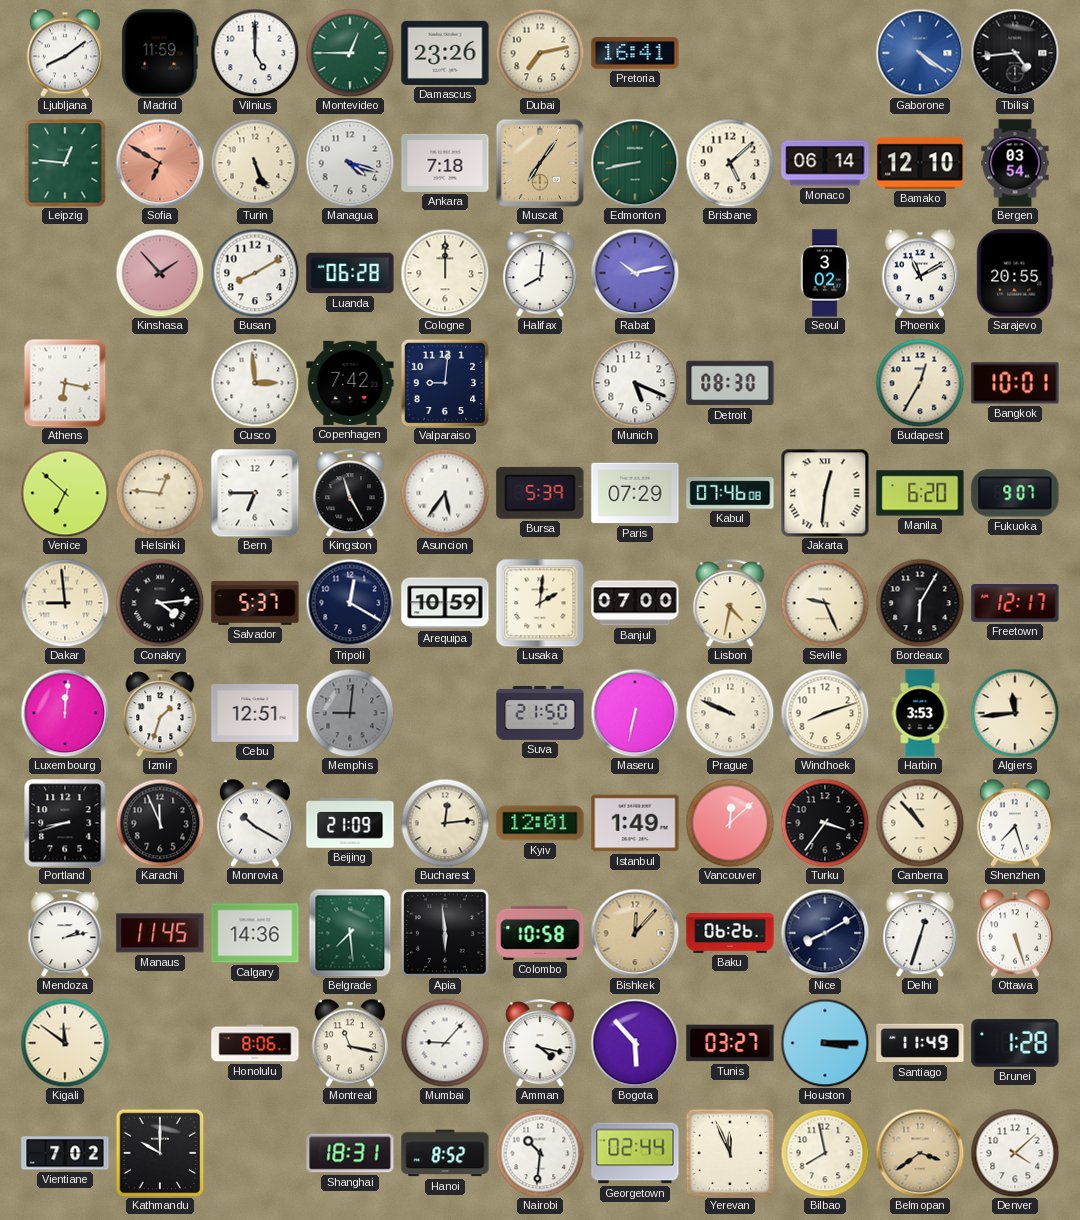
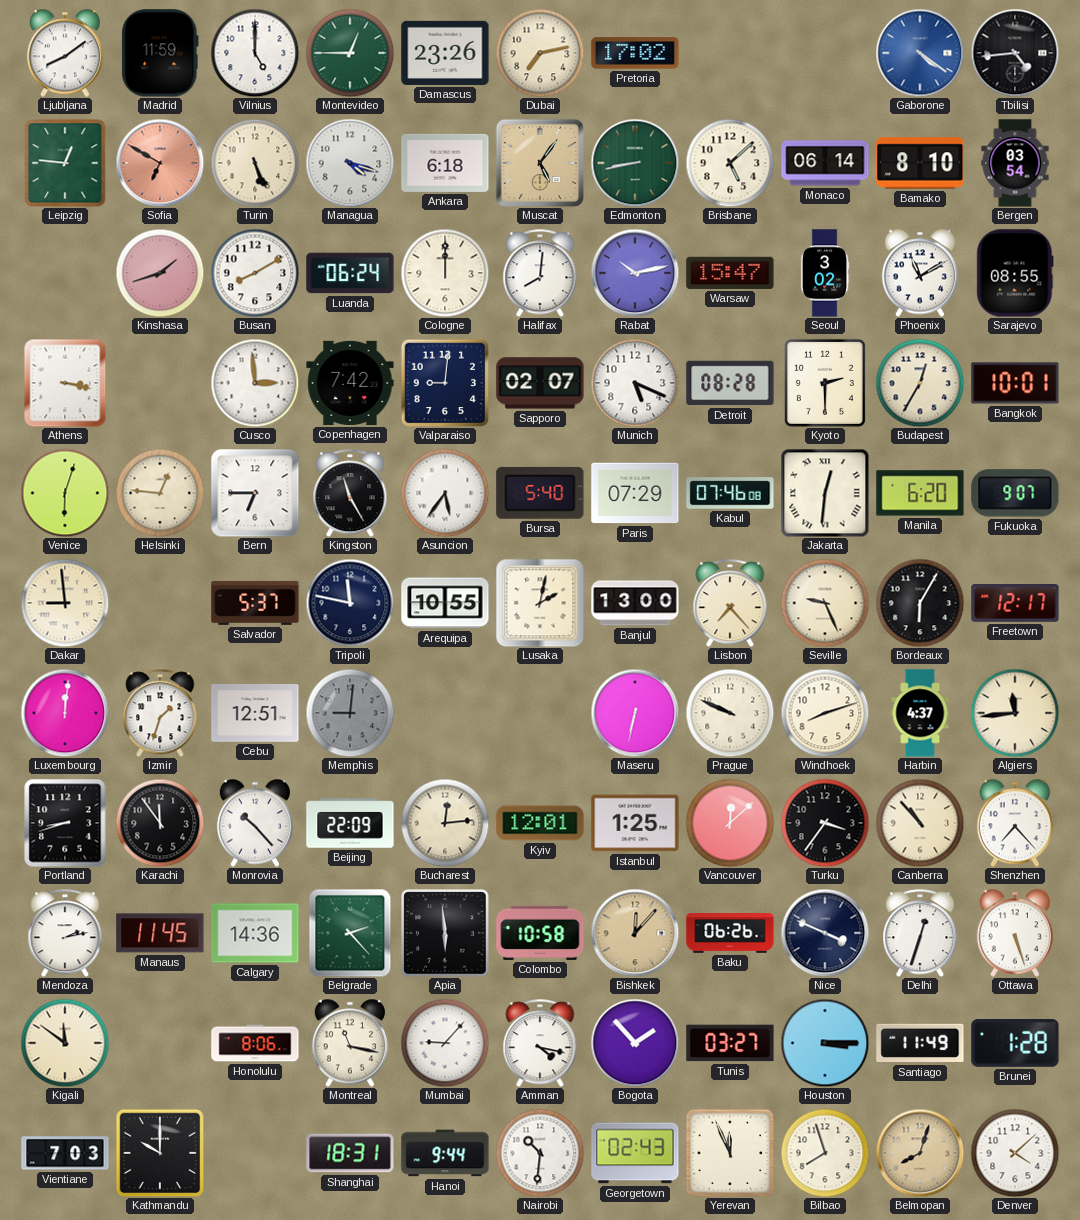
Pretoria: 16:41 -> 17:02
Ankara: 7:18 -> 6:18
Muscat: 7:06 -> 5:06
Bamako: 12:10 -> 8:10
Kinshasa: 1:53 -> 1:42
Luanda: 06:28 -> 06:24
Warsaw: none -> 15:47
Sarajevo: 20:55 -> 08:55
Athens: 6:17 -> 3:17
Sapporo: none -> 02:07
Detroit: 08:30 -> 08:28
Kyoto: none -> 2:30
Venice: 6:52 -> 6:03
Bursa: 5:39 -> 5:40
Conakry: 4:14 -> none
Tripoli: 12:20 -> 11:47
Arequipa: 10:59 -> 10:55
Lusaka: 2:01 -> 2:02
Banjul: 07:00 -> 13:00
Lisbon: 4:32 -> 7:23
Suva: 21:50 -> none
Harbin: 3:53 -> 4:37
Karachi: 11:56 -> 11:54
Monrovia: 10:20 -> 10:23
Beijing: 21:09 -> 22:09
Istanbul: 1:49 -> 1:25
Shenzhen: 7:27 -> 7:23
Belgrade: 7:29 -> 2:23
Nice: 8:10 -> 3:49
Bogota: 5:53 -> 1:53
Vientiane: 7:02 -> 7:03
Hanoi: 8:52 -> 9:44
Georgetown: 02:44 -> 02:43
Bilbao: 7:58 -> 7:57
Belmopan: 3:39 -> 8:03
